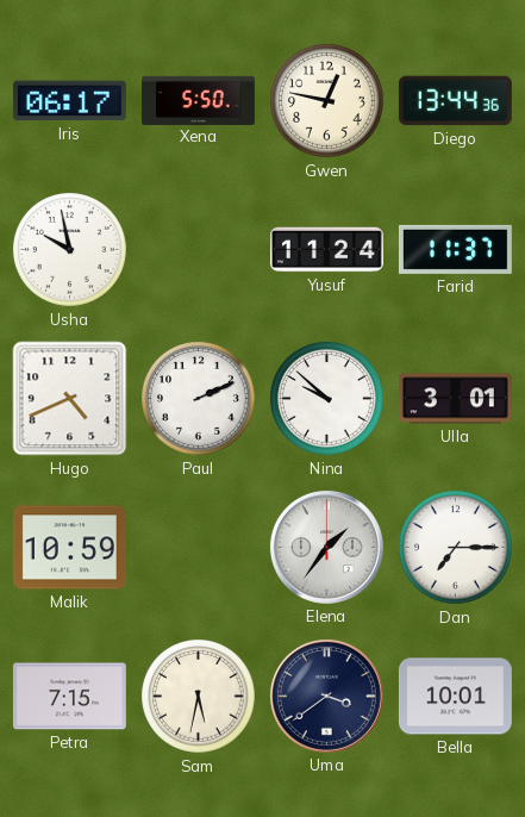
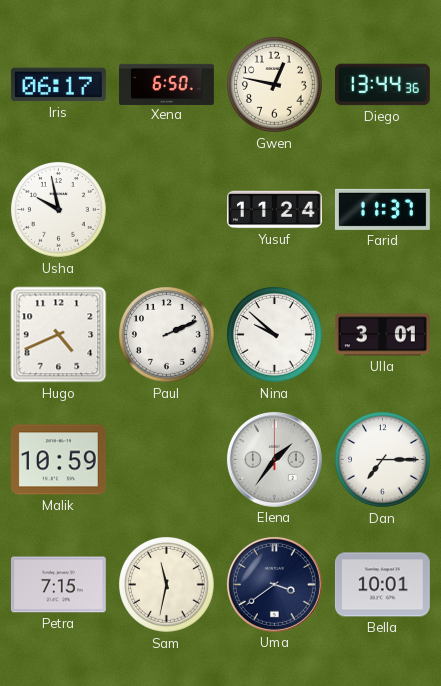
Xena: 5:50 -> 6:50
Sam: 5:32 -> 11:32
